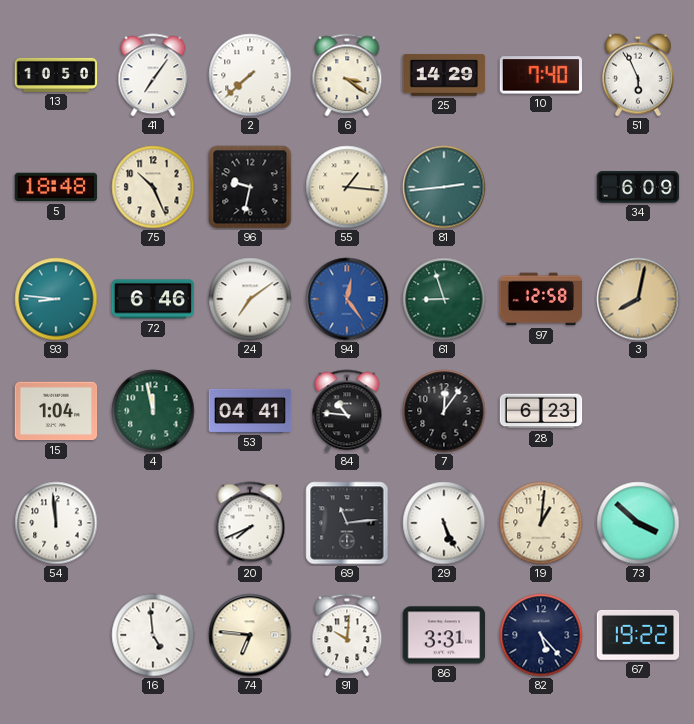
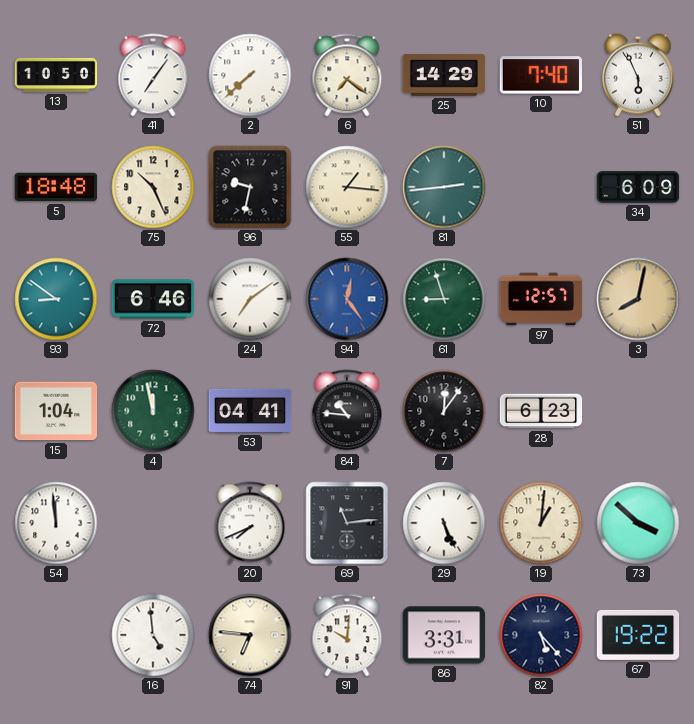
6: 3:21 -> 7:21
93: 8:46 -> 8:51
97: 12:58 -> 12:57
